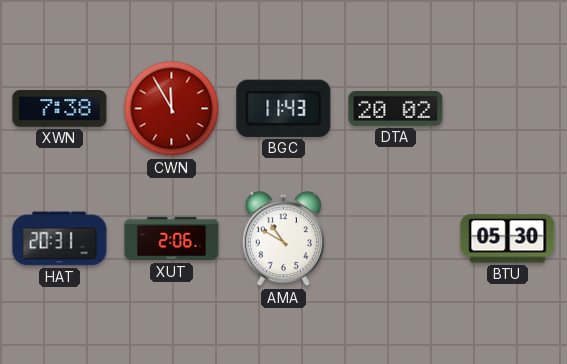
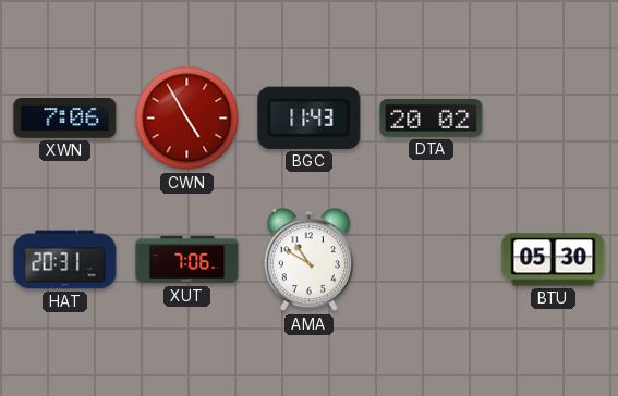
XWN: 7:38 -> 7:06
CWN: 11:55 -> 4:55
XUT: 2:06 -> 7:06
